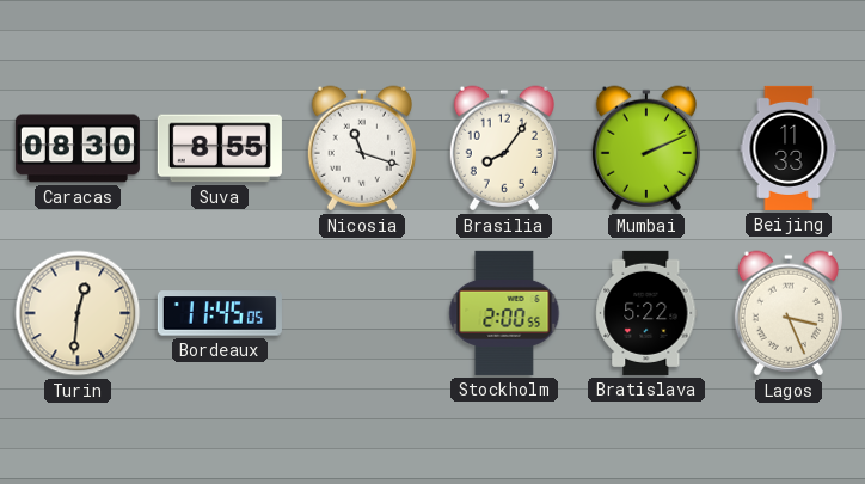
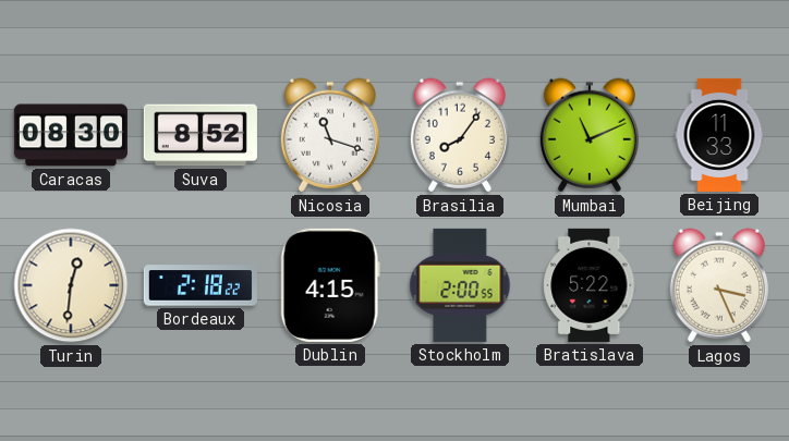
Suva: 8:55 -> 8:52
Mumbai: 2:11 -> 11:11
Bordeaux: 11:45 -> 2:18
Dublin: none -> 4:15
